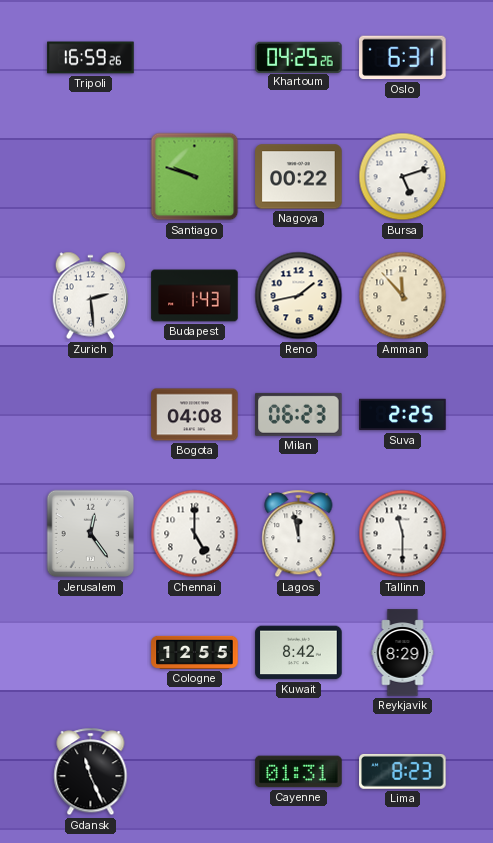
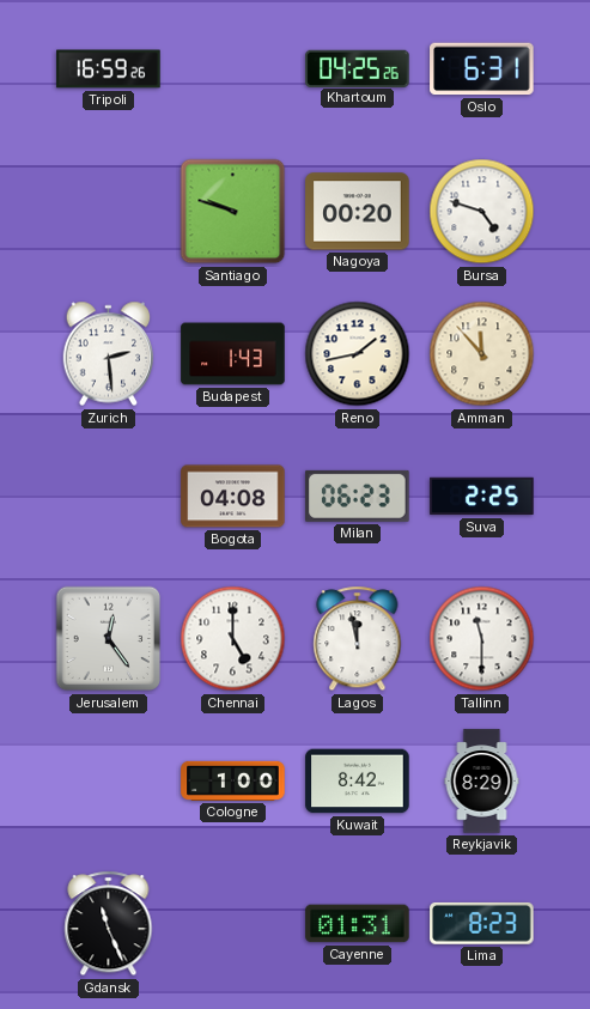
Nagoya: 00:22 -> 00:20
Bursa: 5:12 -> 4:48
Cologne: 12:55 -> 1:00
